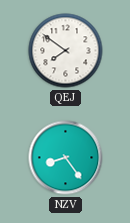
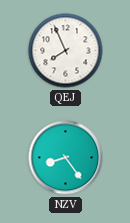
QEJ: 7:51 -> 7:56
